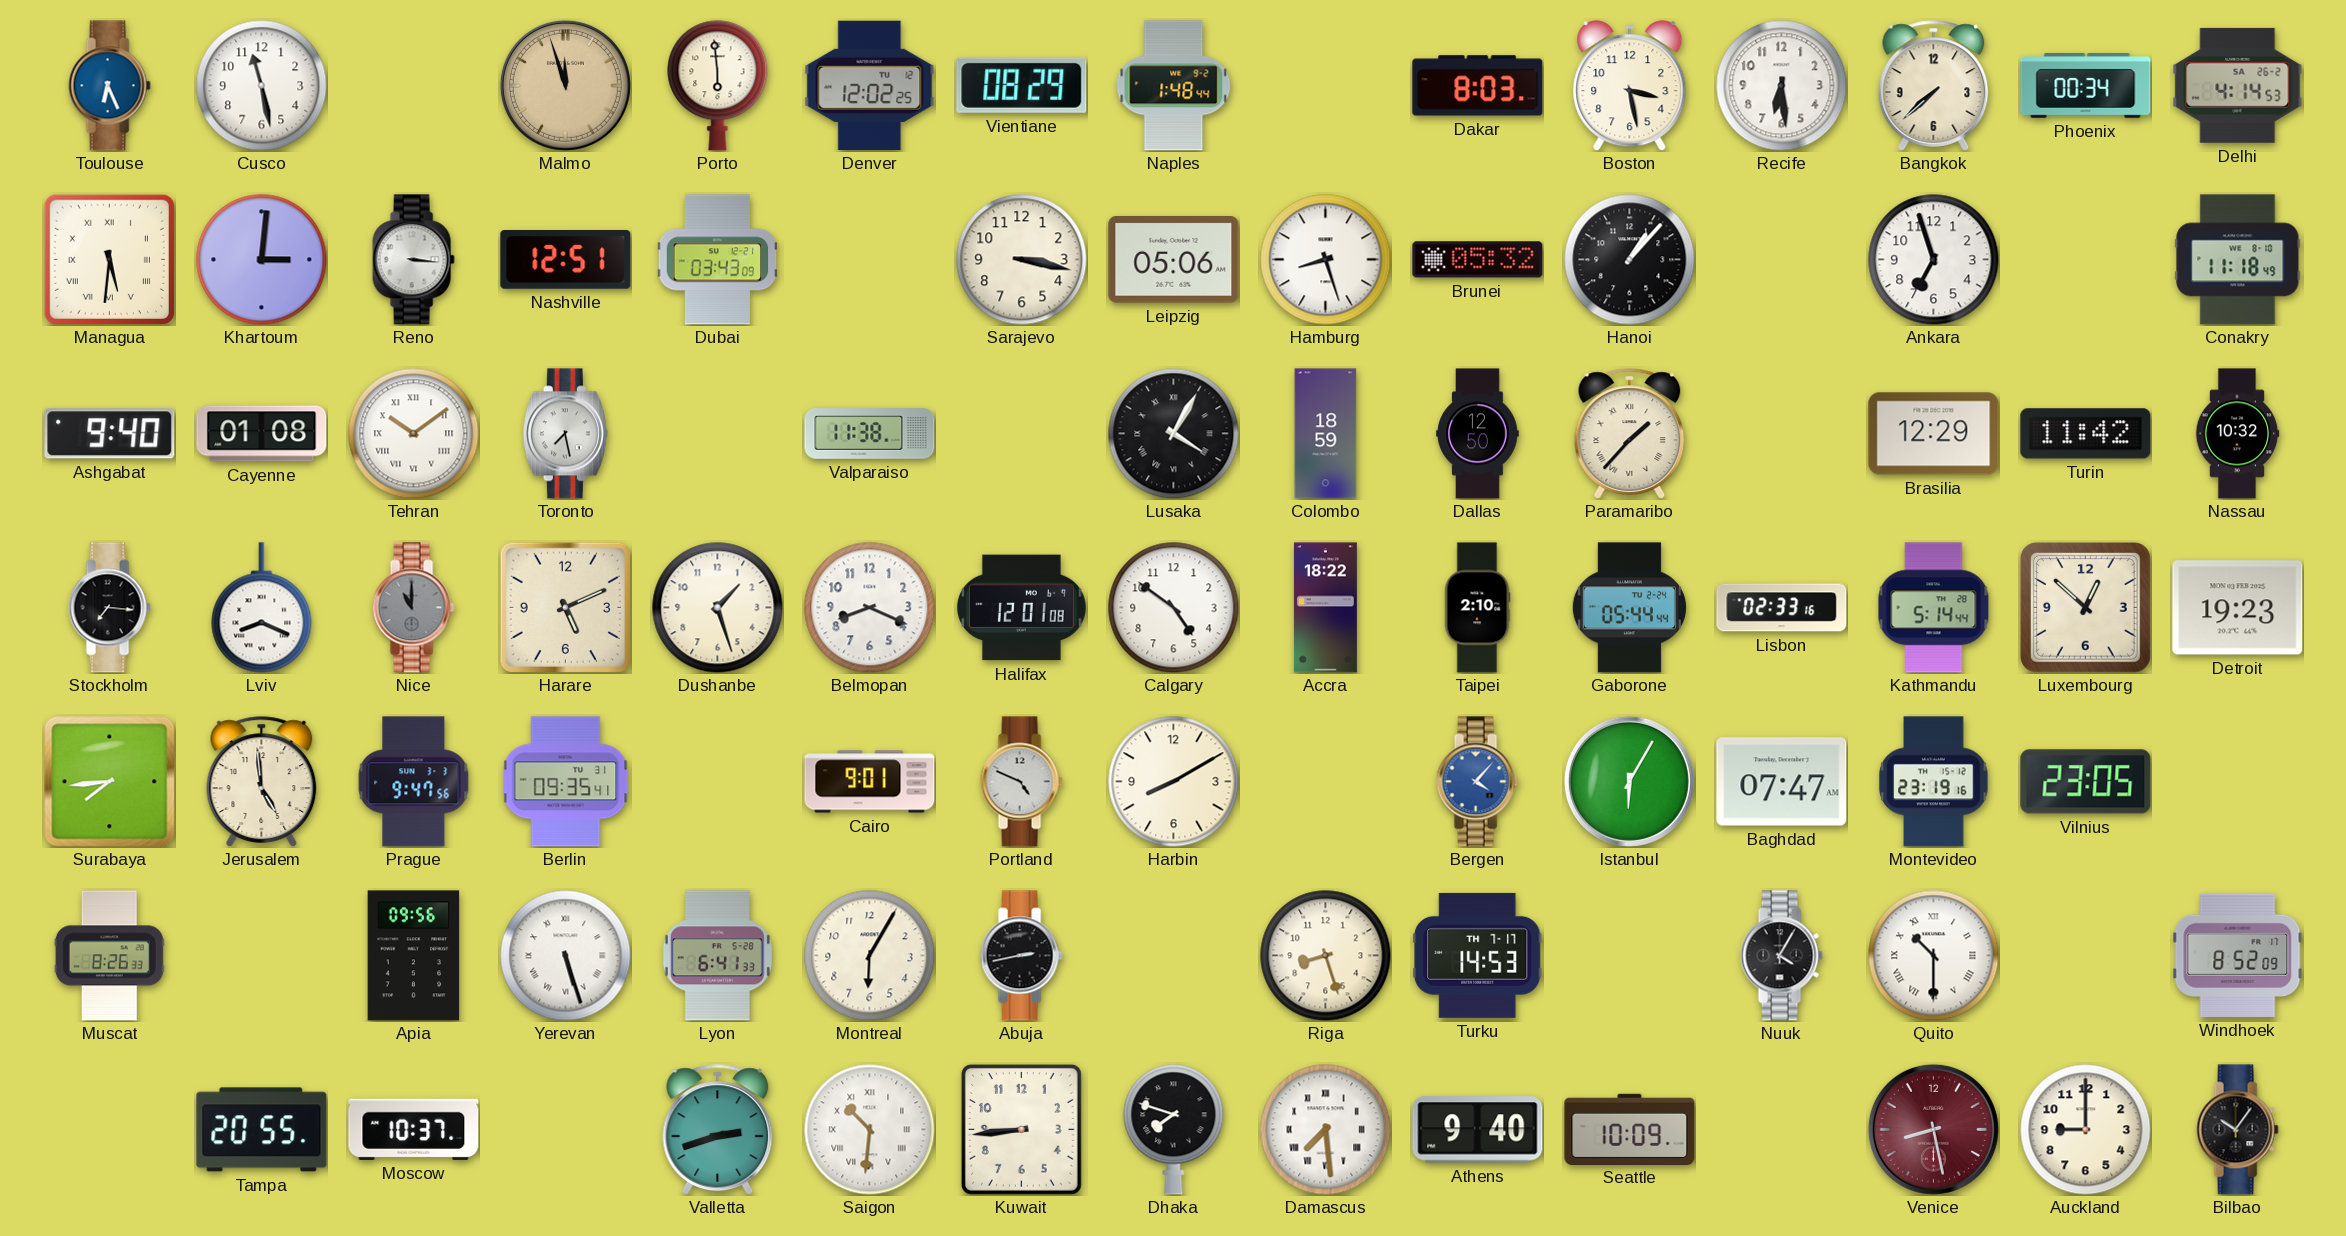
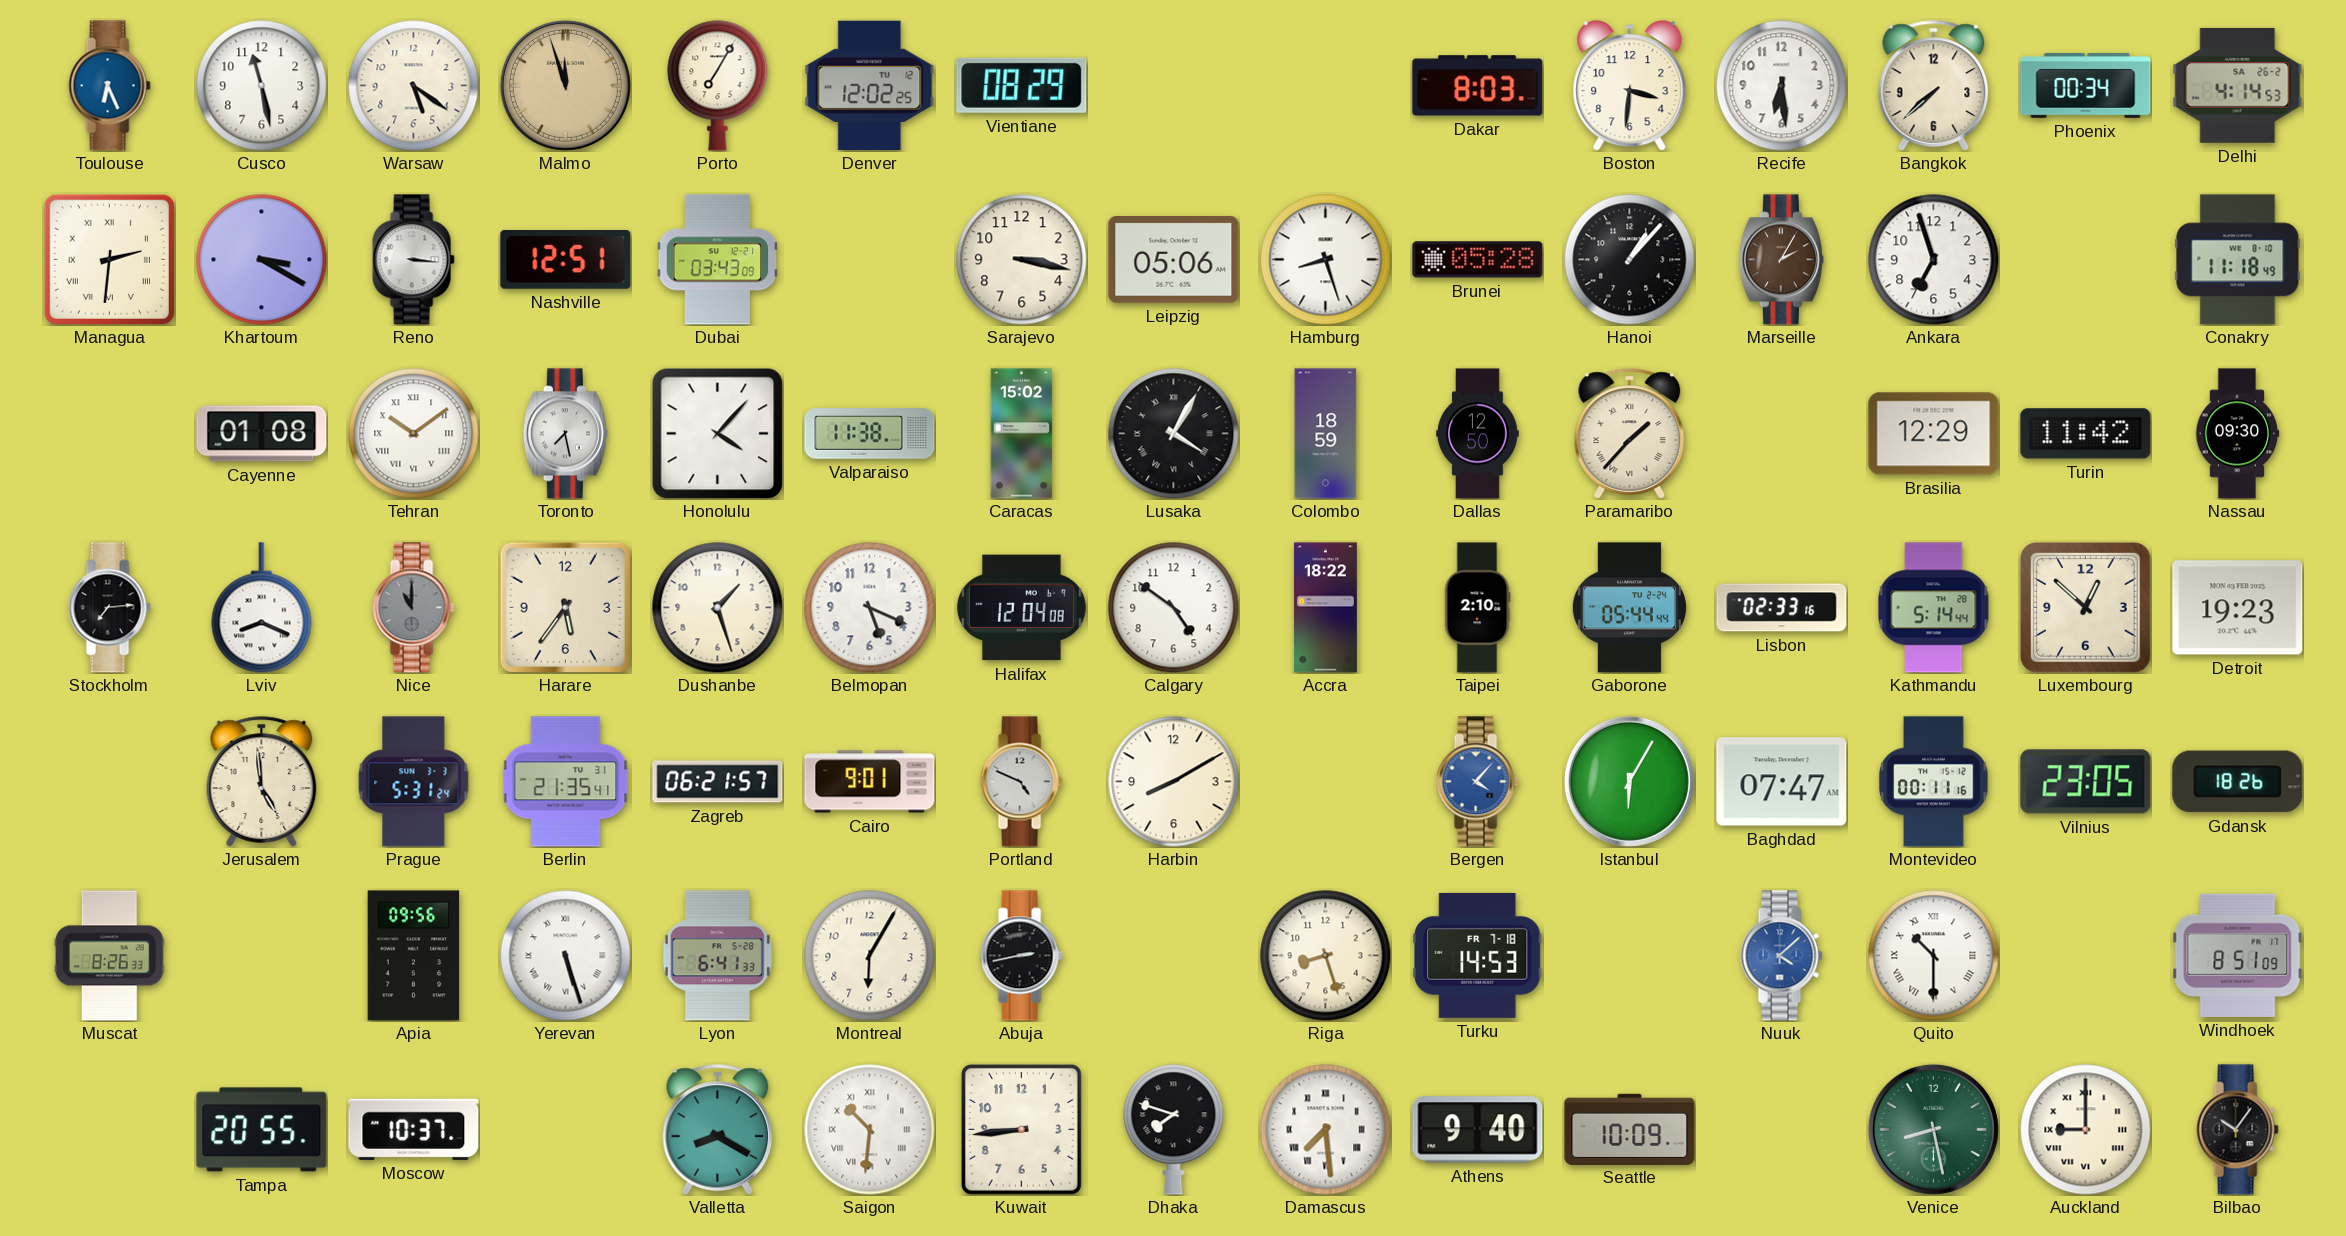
Warsaw: none -> 5:21
Porto: 5:59 -> 7:05
Naples: 1:48 -> none
Boston: 3:28 -> 3:31
Managua: 5:31 -> 2:31
Khartoum: 3:01 -> 3:20
Brunei: 05:32 -> 05:28
Marseille: none -> 2:05
Ashgabat: 9:40 -> none
Honolulu: none -> 4:07
Caracas: none -> 15:02
Nassau: 10:32 -> 09:30
Stockholm: 7:16 -> 7:14
Harare: 5:11 -> 5:36
Belmopan: 8:19 -> 5:19
Halifax: 12:01 -> 12:04
Surabaya: 7:44 -> none
Prague: 9:47 -> 5:31
Berlin: 09:35 -> 21:35
Zagreb: none -> 06:21
Montevideo: 23:19 -> 00:11
Gdansk: none -> 18:26
Turku date: TH 7-17 -> FR 7-18
Nuuk: 4:05 -> 4:08
Nuuk dial: black -> blue
Windhoek: 8:52 -> 8:51
Valletta: 2:42 -> 8:20
Venice dial: burgundy -> green
Auckland numerals: Arabic -> Roman
